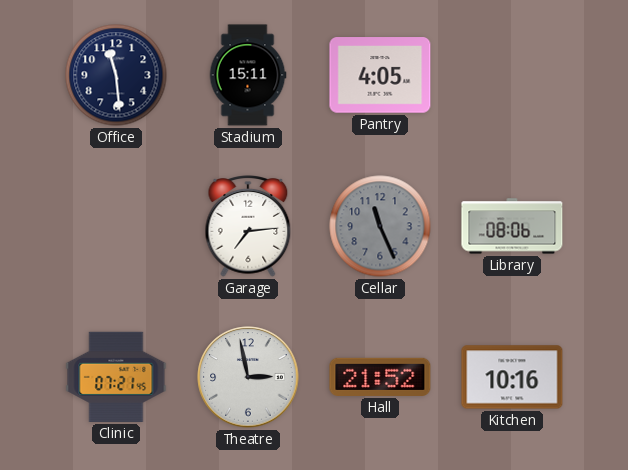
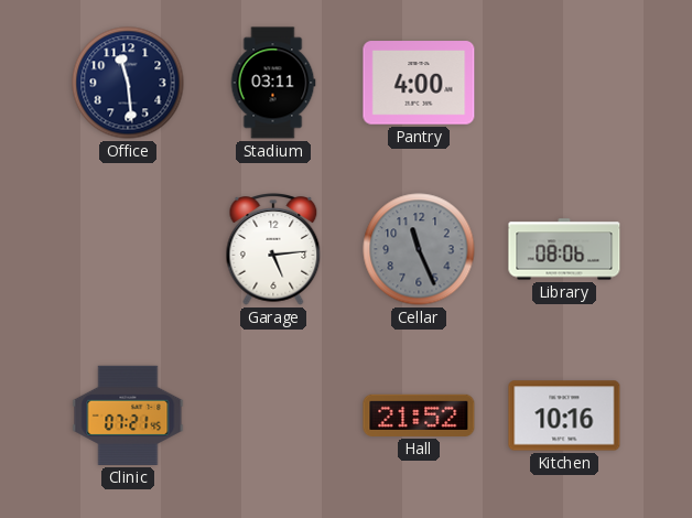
Stadium: 15:11 -> 03:11
Pantry: 4:05 -> 4:00
Garage: 7:14 -> 5:14
Theatre: 2:58 -> none
